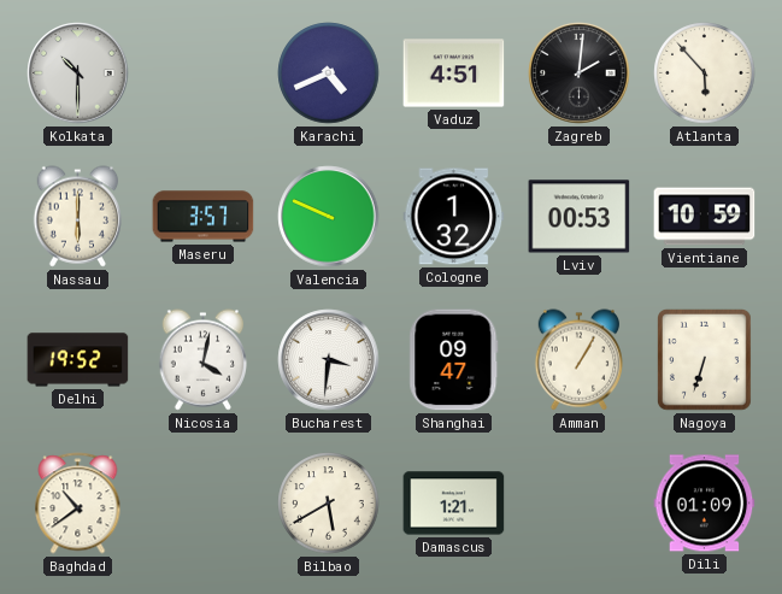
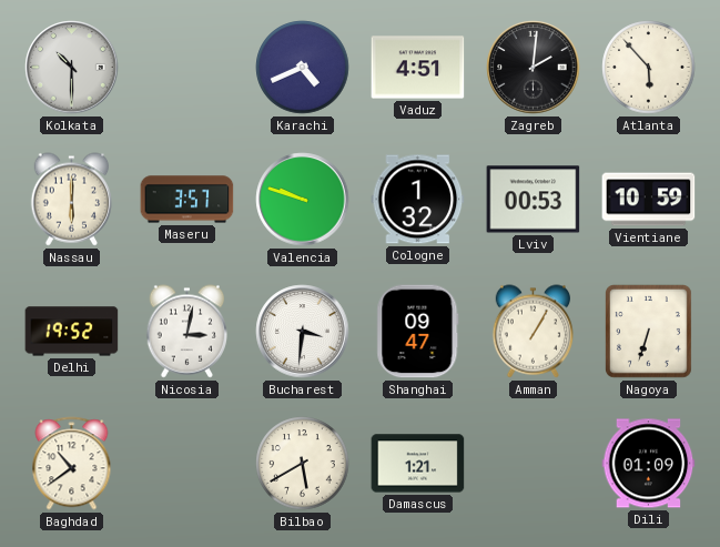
Valencia: 9:49 -> 9:48
Nicosia: 4:02 -> 3:02
